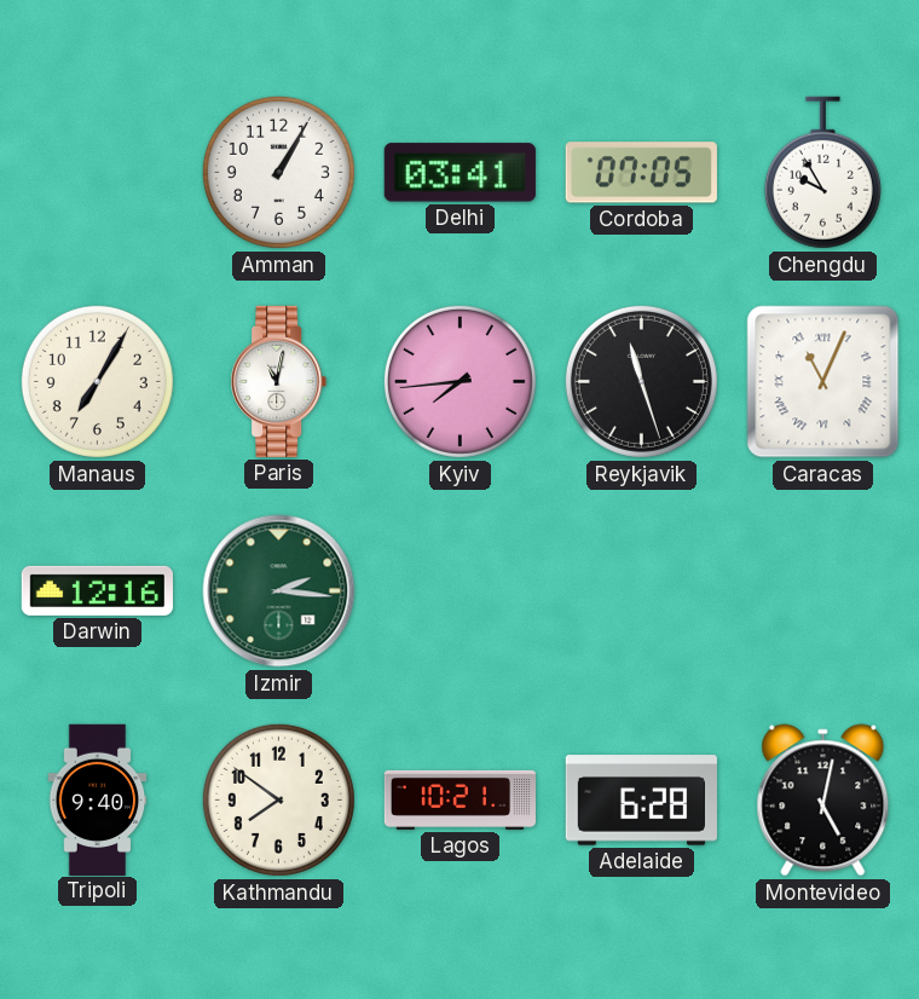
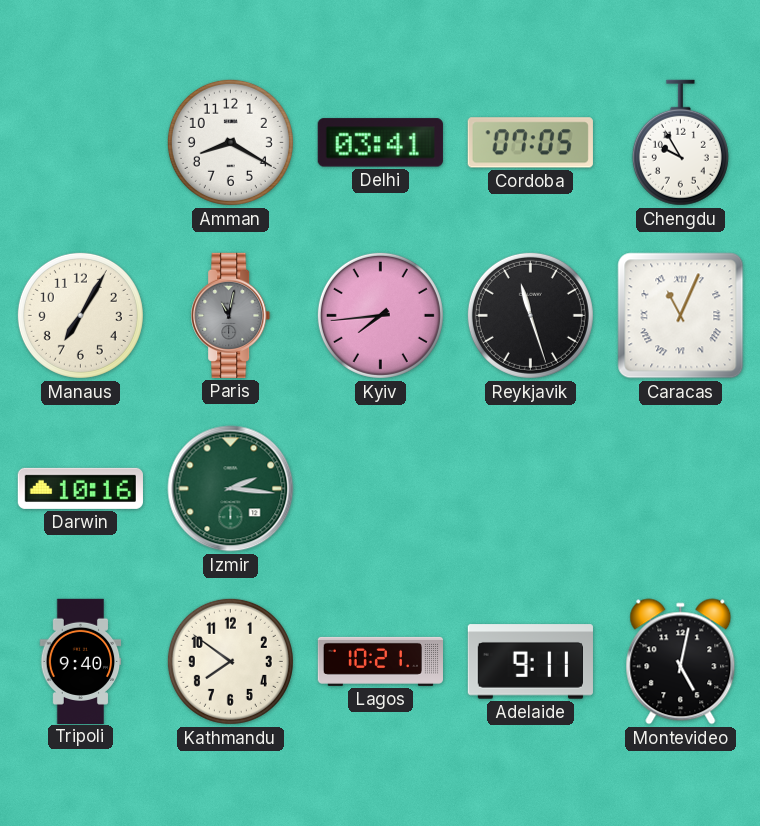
Amman: 1:05 -> 8:20
Paris dial: white -> grey
Darwin: 12:16 -> 10:16
Adelaide: 6:28 -> 9:11
